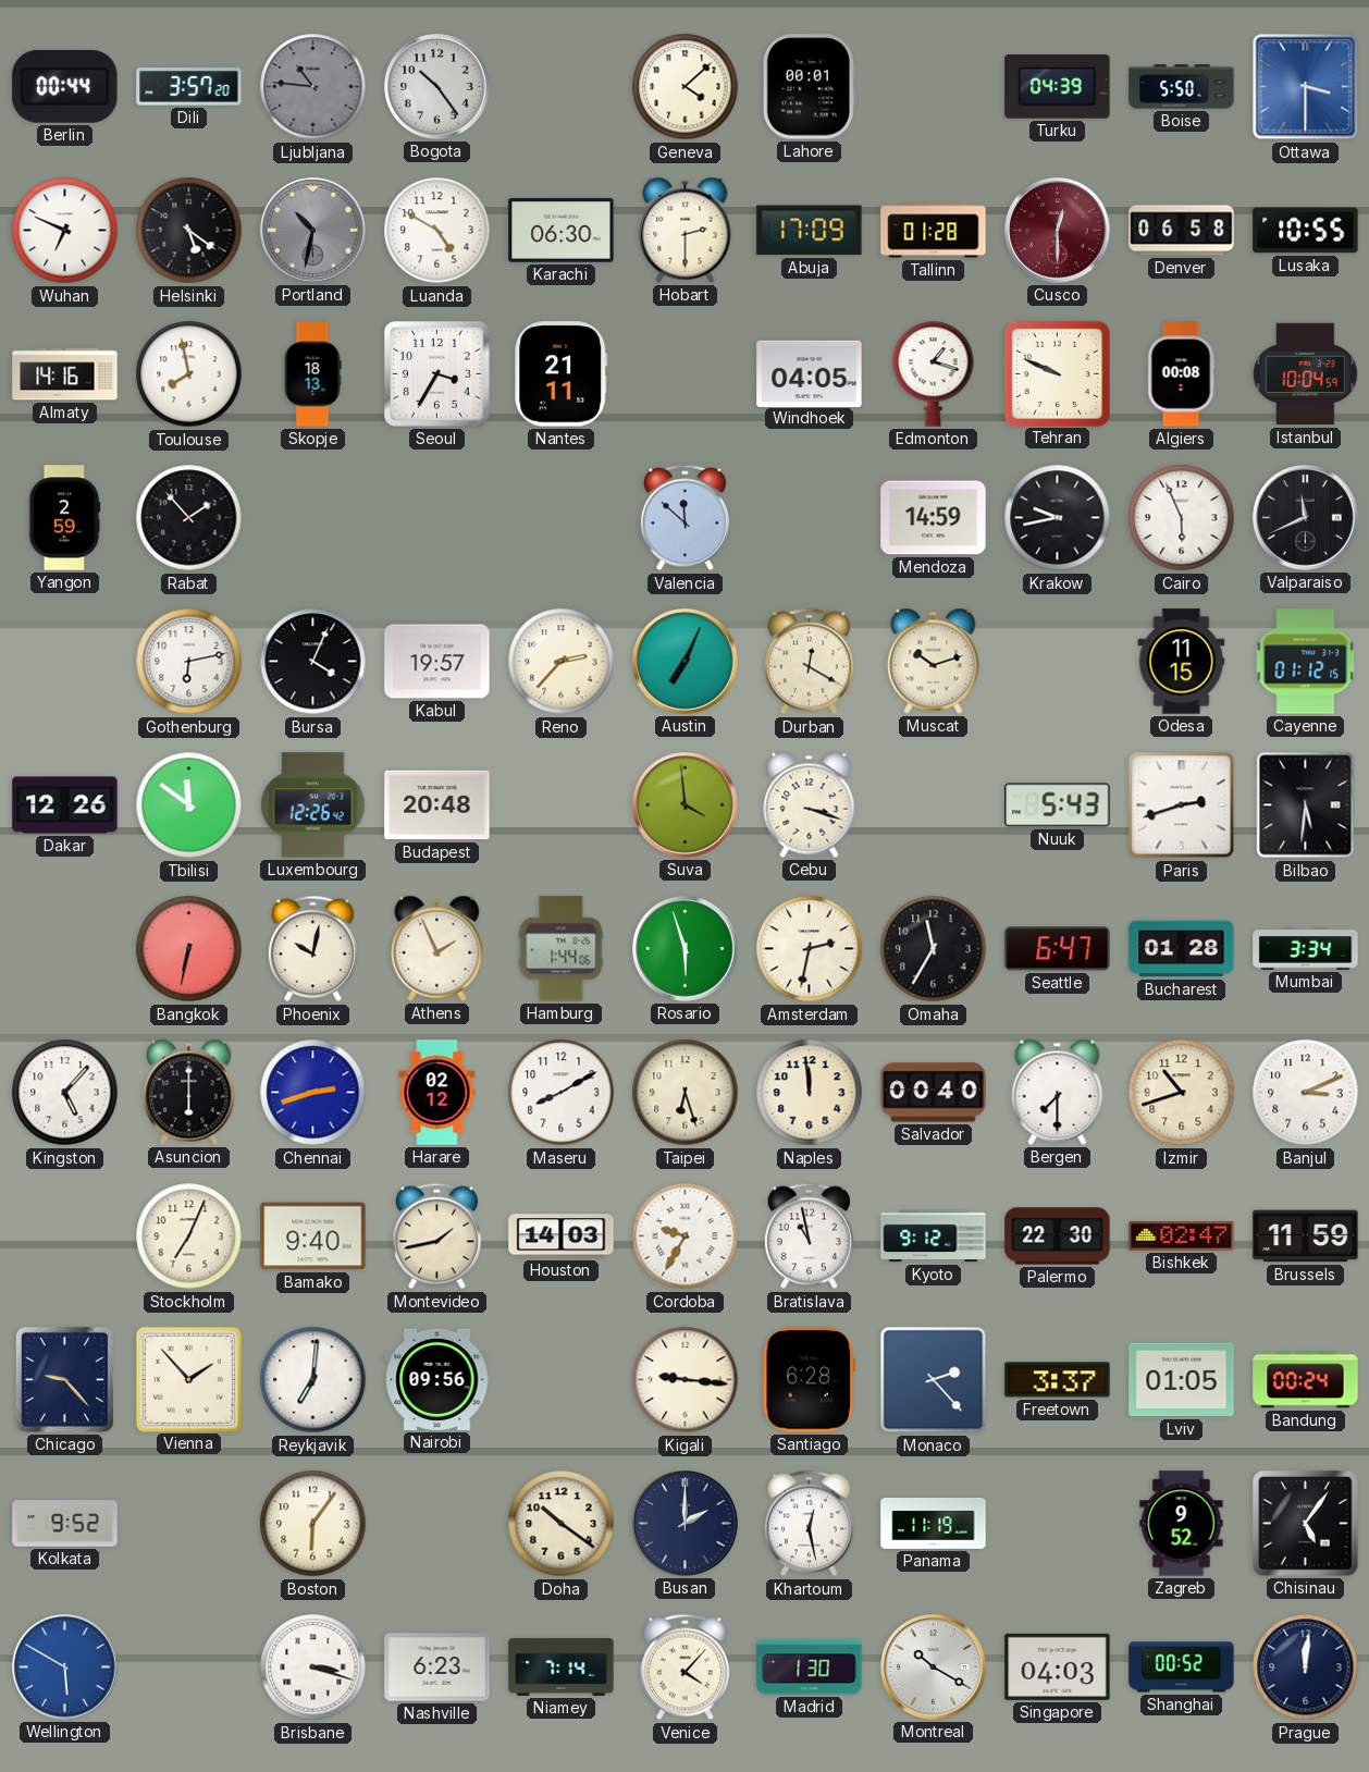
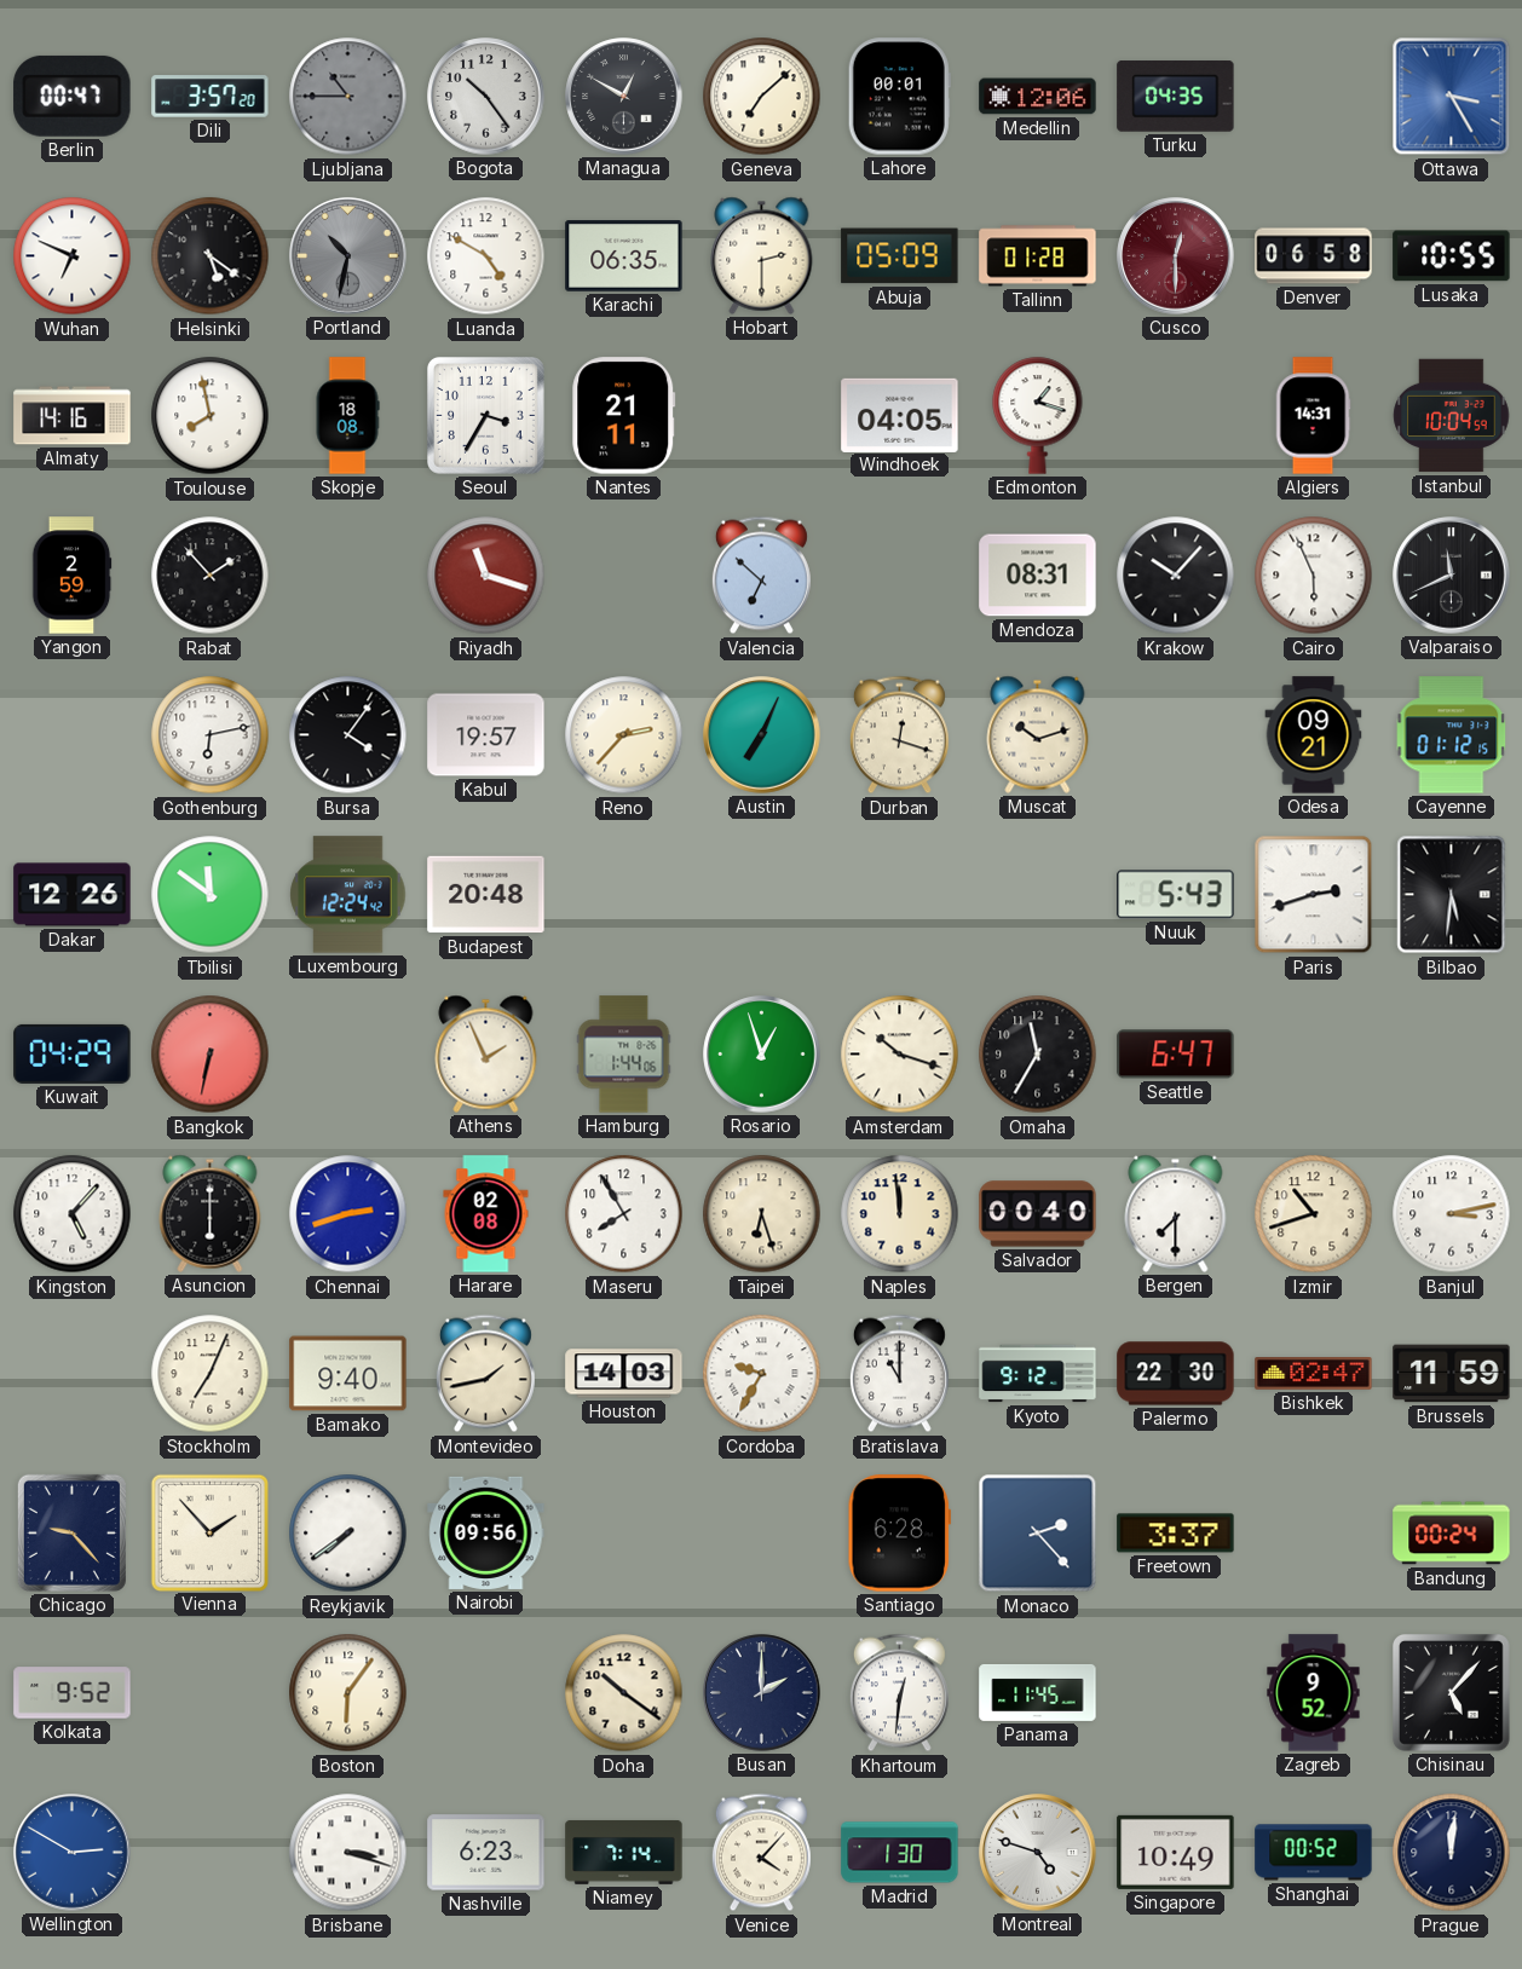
Berlin: 00:44 -> 00:47
Ljubljana: 10:46 -> 10:45
Managua: none -> 12:50
Geneva: 4:08 -> 7:08
Medellin: none -> 12:06
Turku: 04:39 -> 04:35
Boise: 5:50 -> none
Ottawa: 3:30 -> 3:25
Karachi: 06:30 -> 06:35
Abuja: 17:09 -> 05:09
Skopje: 18:13 -> 18:08
Tehran: 9:49 -> none
Algiers: 00:08 -> 14:31
Riyadh: none -> 11:18
Valencia: 11:52 -> 6:52
Mendoza: 14:59 -> 08:31
Krakow: 9:43 -> 10:07
Bursa: 4:04 -> 4:06
Durban: 12:20 -> 12:18
Odesa: 11:15 -> 09:21
Luxembourg: 12:26 -> 12:24
Suva: 3:59 -> none
Cebu: 3:18 -> none
Kuwait: none -> 04:29
Phoenix: 10:02 -> none
Rosario: 5:57 -> 12:57
Amsterdam: 2:32 -> 10:18
Bucharest: 01:28 -> none
Mumbai: 3:34 -> none
Harare: 02:12 -> 02:08
Maseru: 8:10 -> 7:55
Banjul: 3:11 -> 3:13
Bratislava: 10:58 -> 11:00
Reykjavik: 7:01 -> 7:39
Kigali: 9:16 -> none
Lviv: 01:05 -> none
Khartoum: 12:28 -> 12:31
Panama: 11:19 -> 11:45
Chisinau: 5:06 -> 5:07
Wellington: 5:50 -> 2:50
Montreal: 10:20 -> 4:48
Singapore: 04:03 -> 10:49
